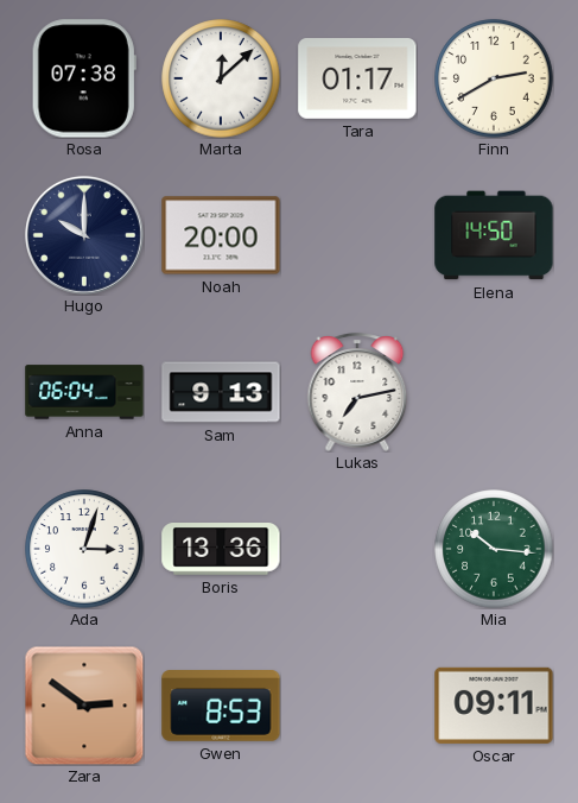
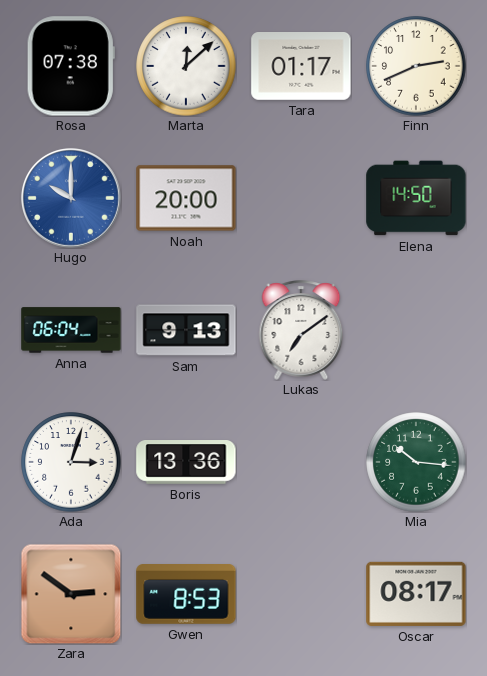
Finn: 2:40 -> 2:41
Hugo dial: navy -> blue
Lukas: 7:13 -> 7:09
Oscar: 09:11 -> 08:17
